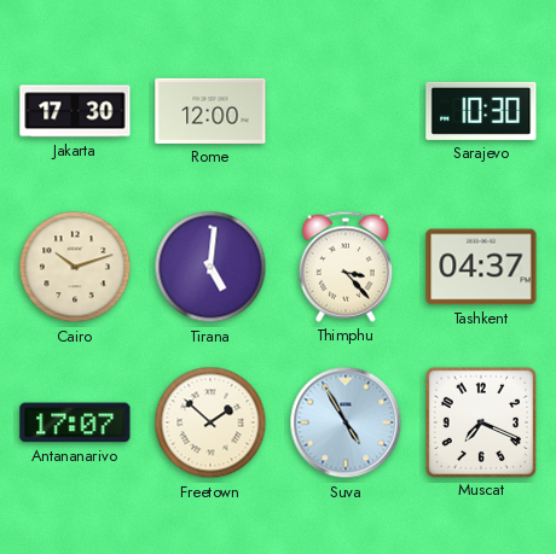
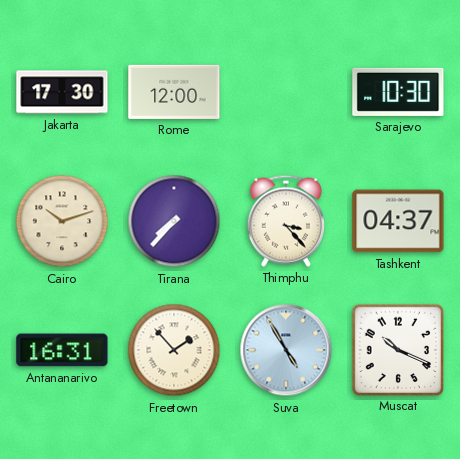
Tirana: 5:01 -> 7:37
Antananarivo: 17:07 -> 16:31
Freetown: 1:52 -> 1:53
Muscat: 7:19 -> 10:19
